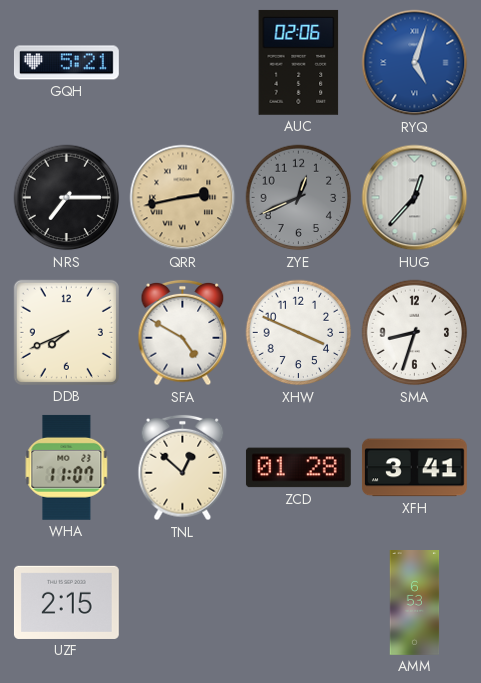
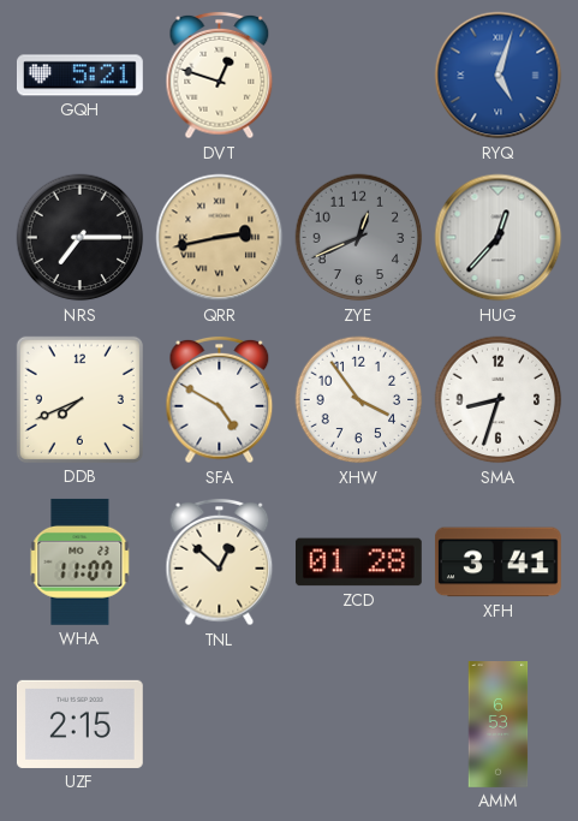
DVT: none -> 12:48
AUC: 02:06 -> none
XHW: 3:49 -> 3:54
